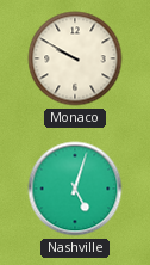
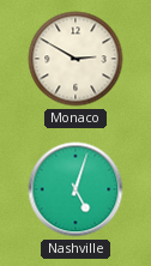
Monaco: 9:50 -> 2:50
